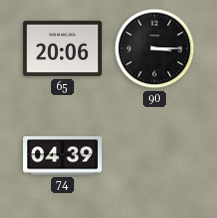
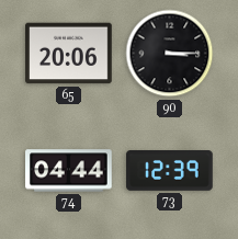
74: 04:39 -> 04:44
73: none -> 12:39
